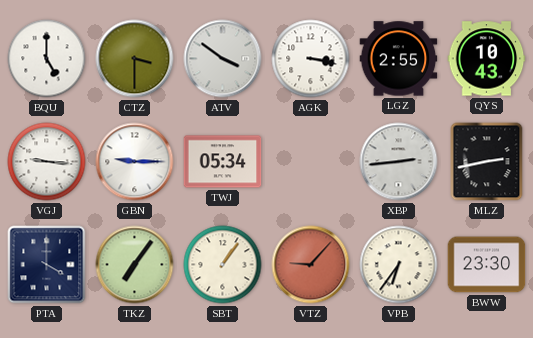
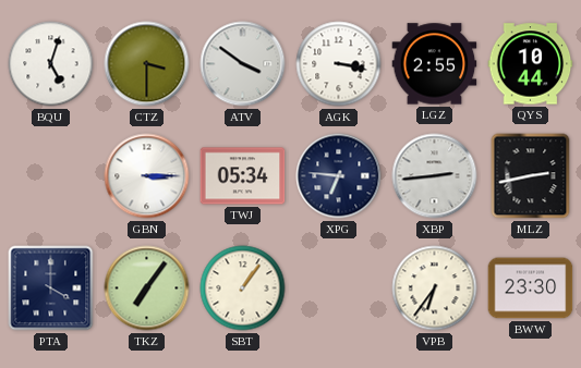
BQU: 5:00 -> 5:03
QYS: 10:43 -> 10:44
VGJ: 9:16 -> none
GBN: 9:15 -> 3:15
XPG: none -> 6:46
VTZ: 9:07 -> none
